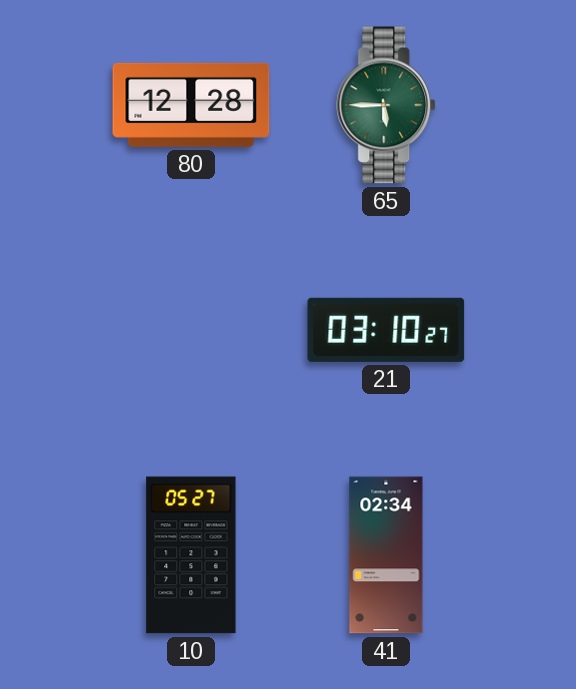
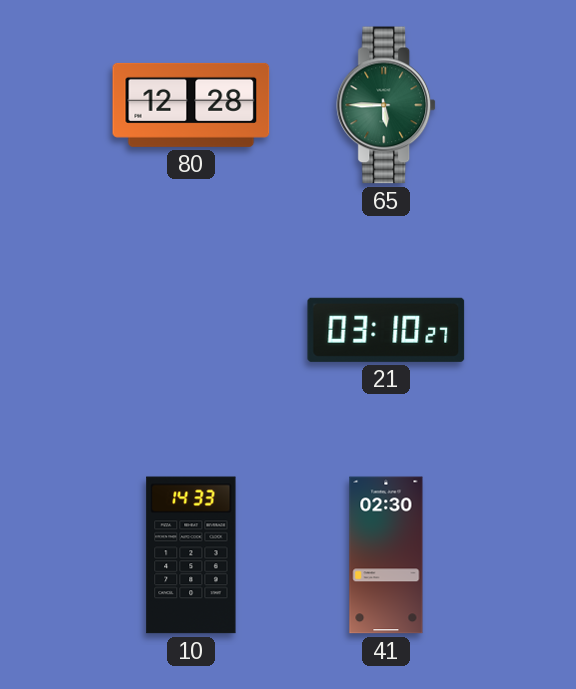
10: 05:27 -> 14:33
41: 02:34 -> 02:30
